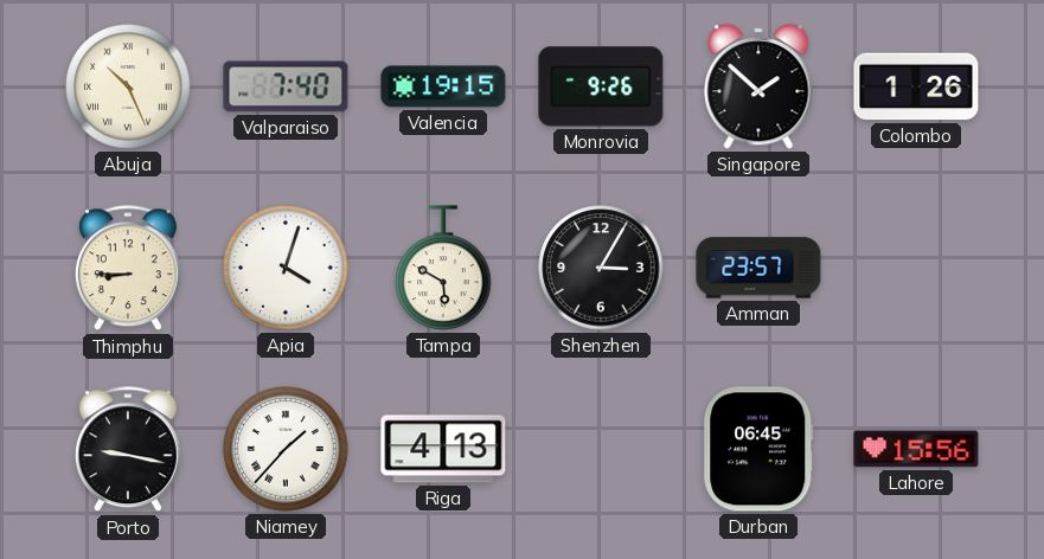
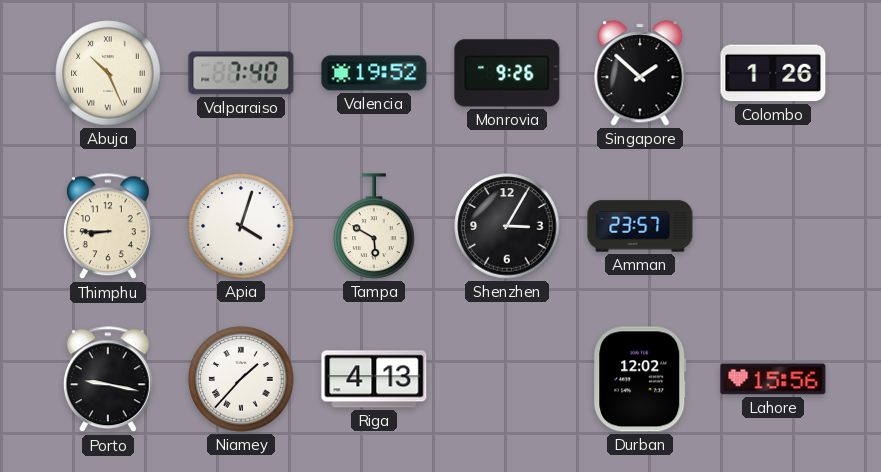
Valencia: 19:15 -> 19:52
Durban: 06:45 -> 12:02
